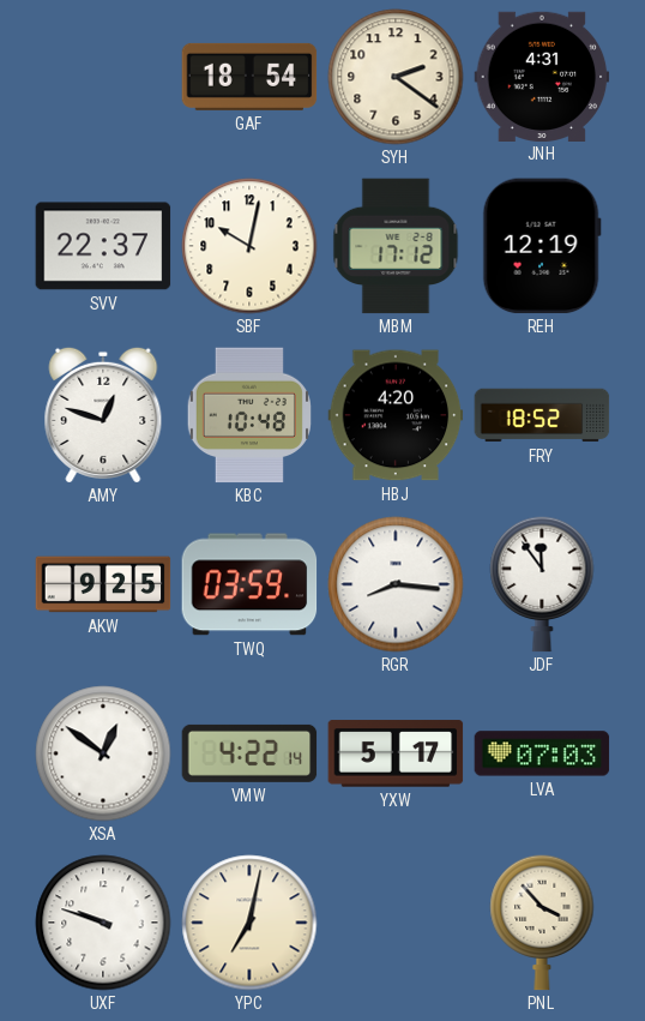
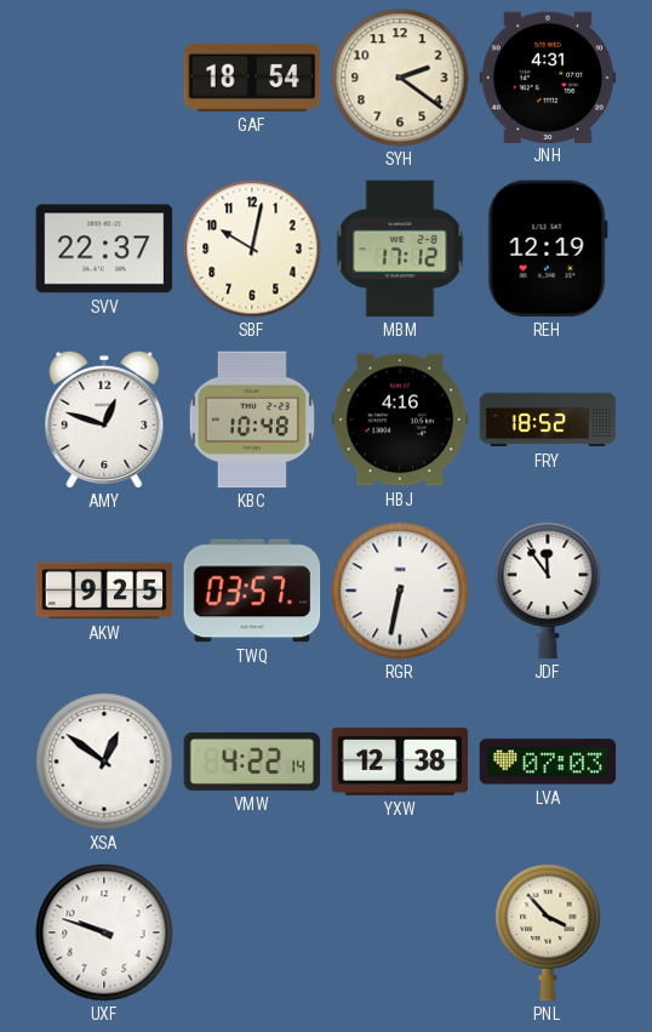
HBJ: 4:20 -> 4:16
TWQ: 03:59 -> 03:57
RGR: 8:16 -> 6:32
YXW: 5:17 -> 12:38
YPC: 7:02 -> none
